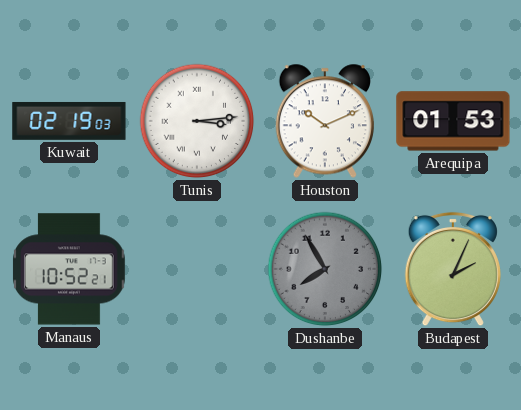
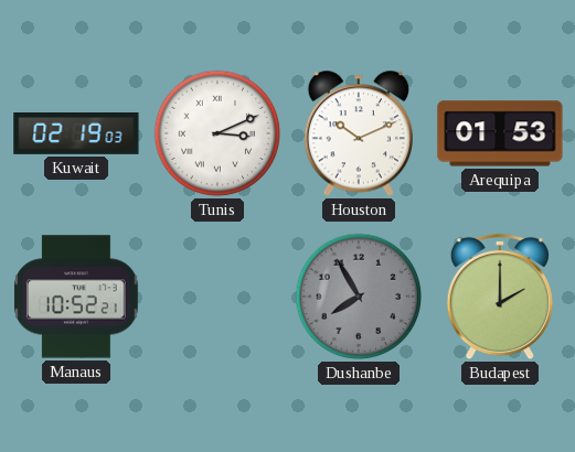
Tunis: 3:14 -> 3:11
Budapest: 2:04 -> 2:00
